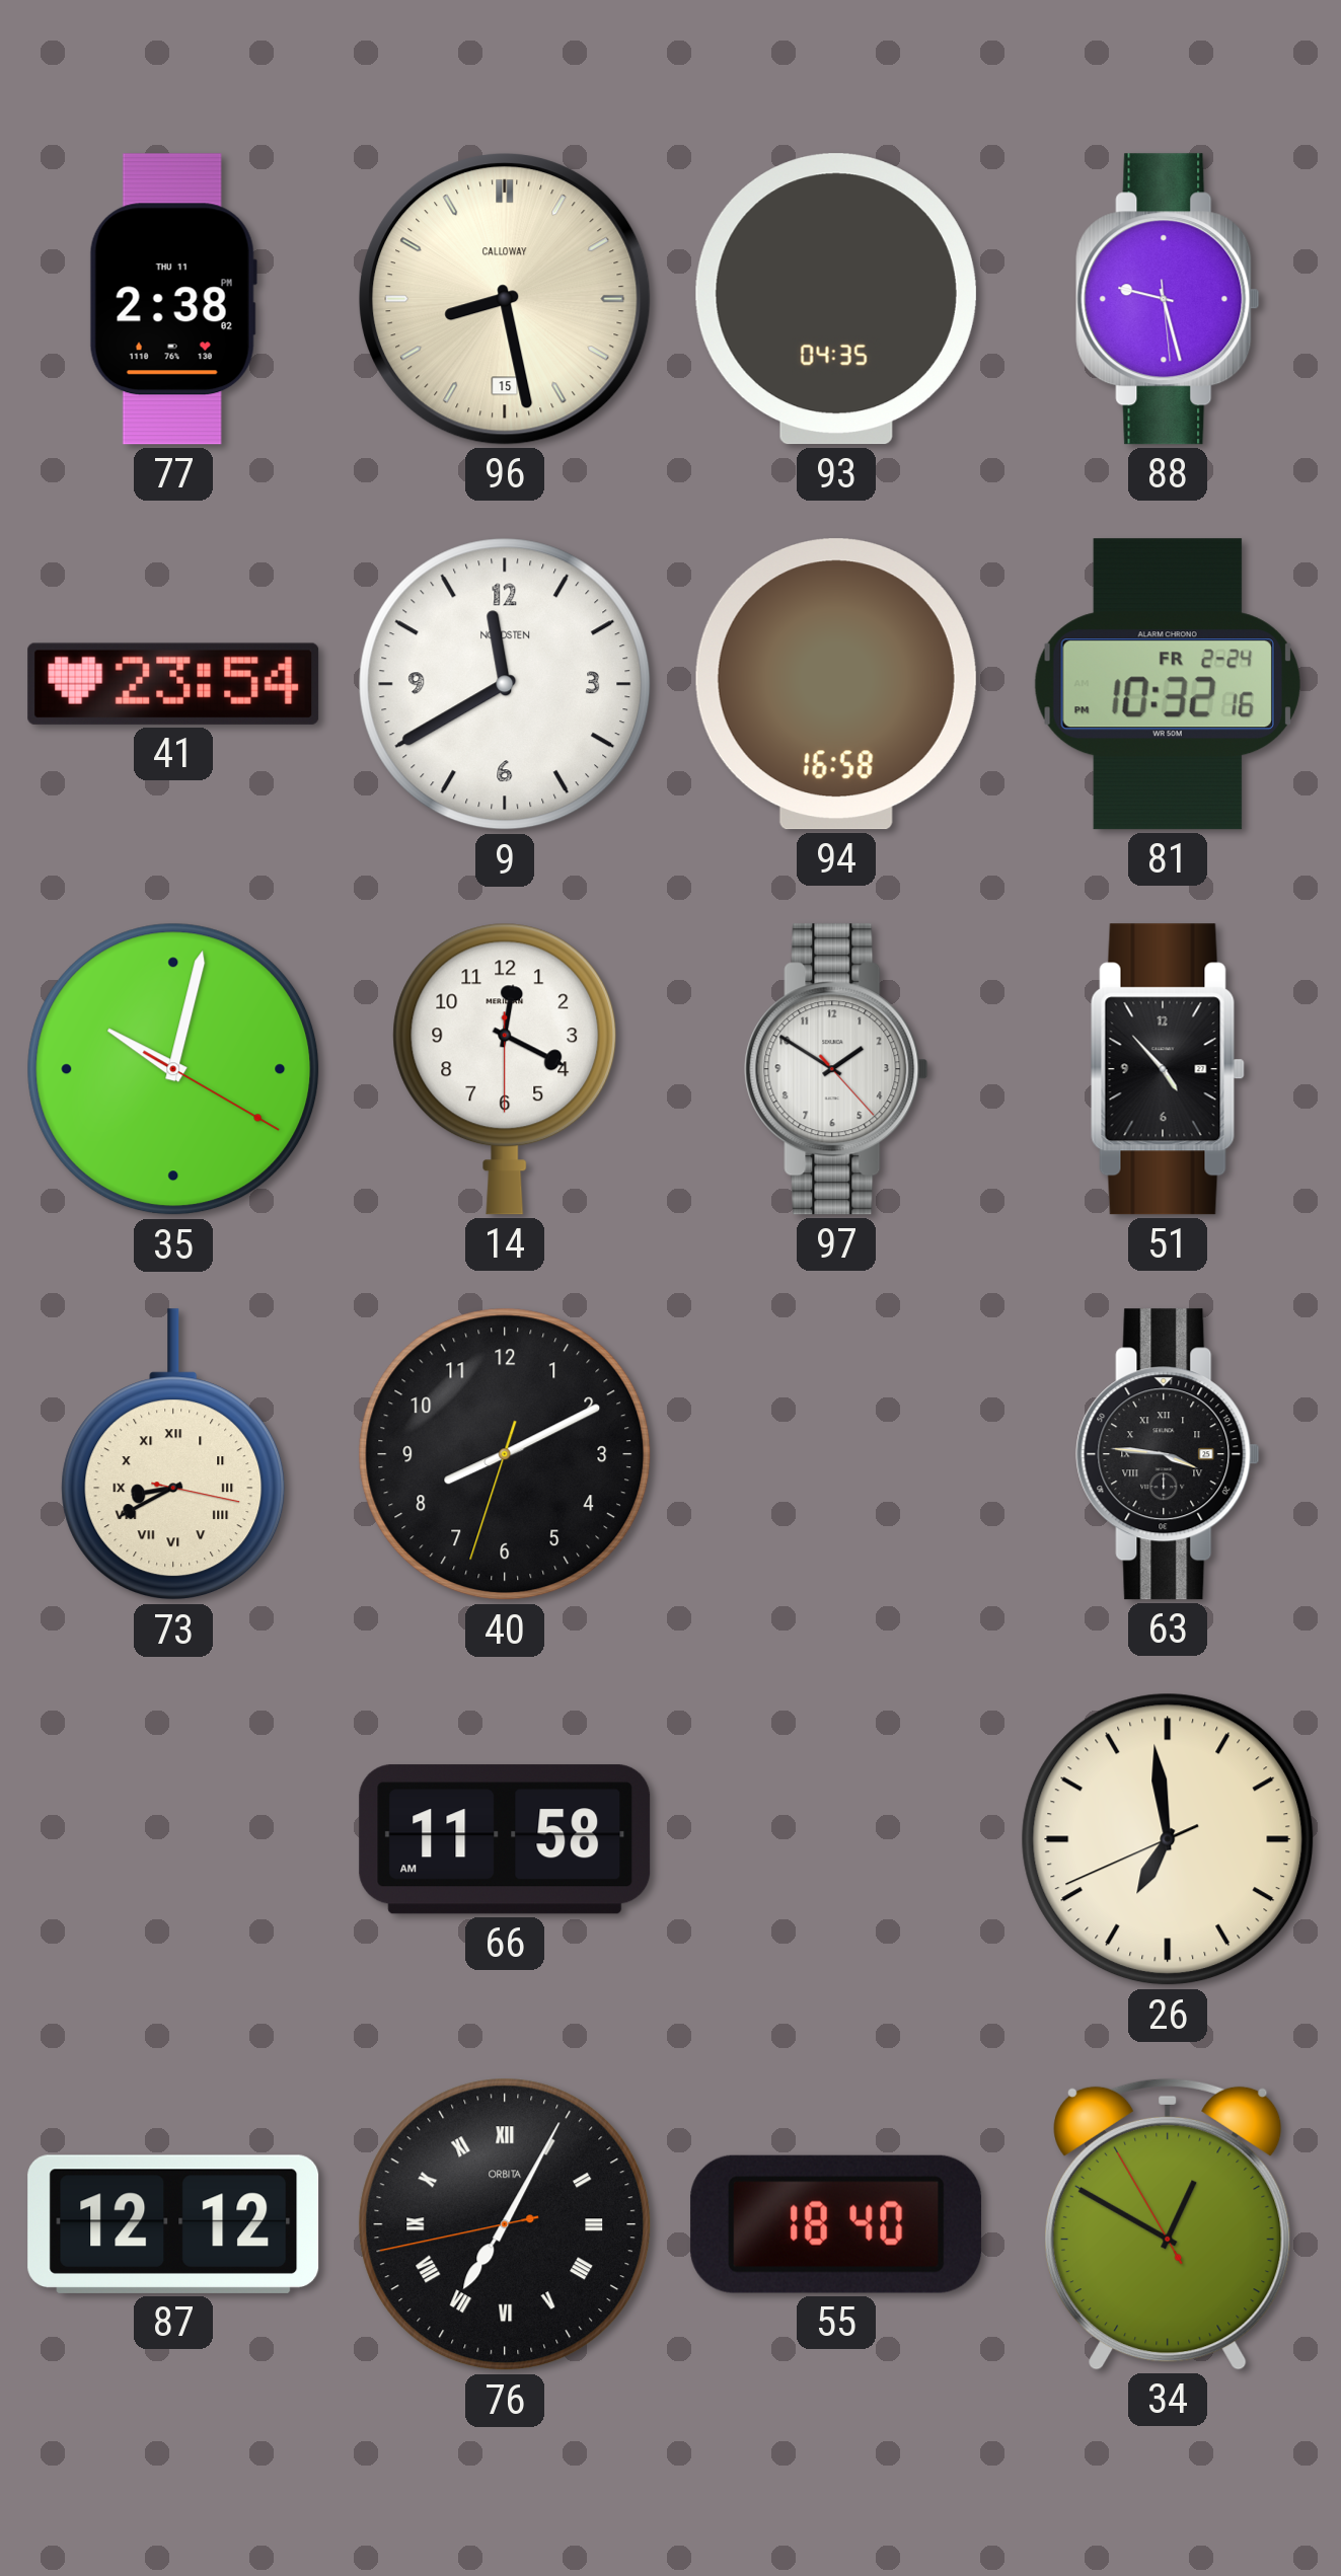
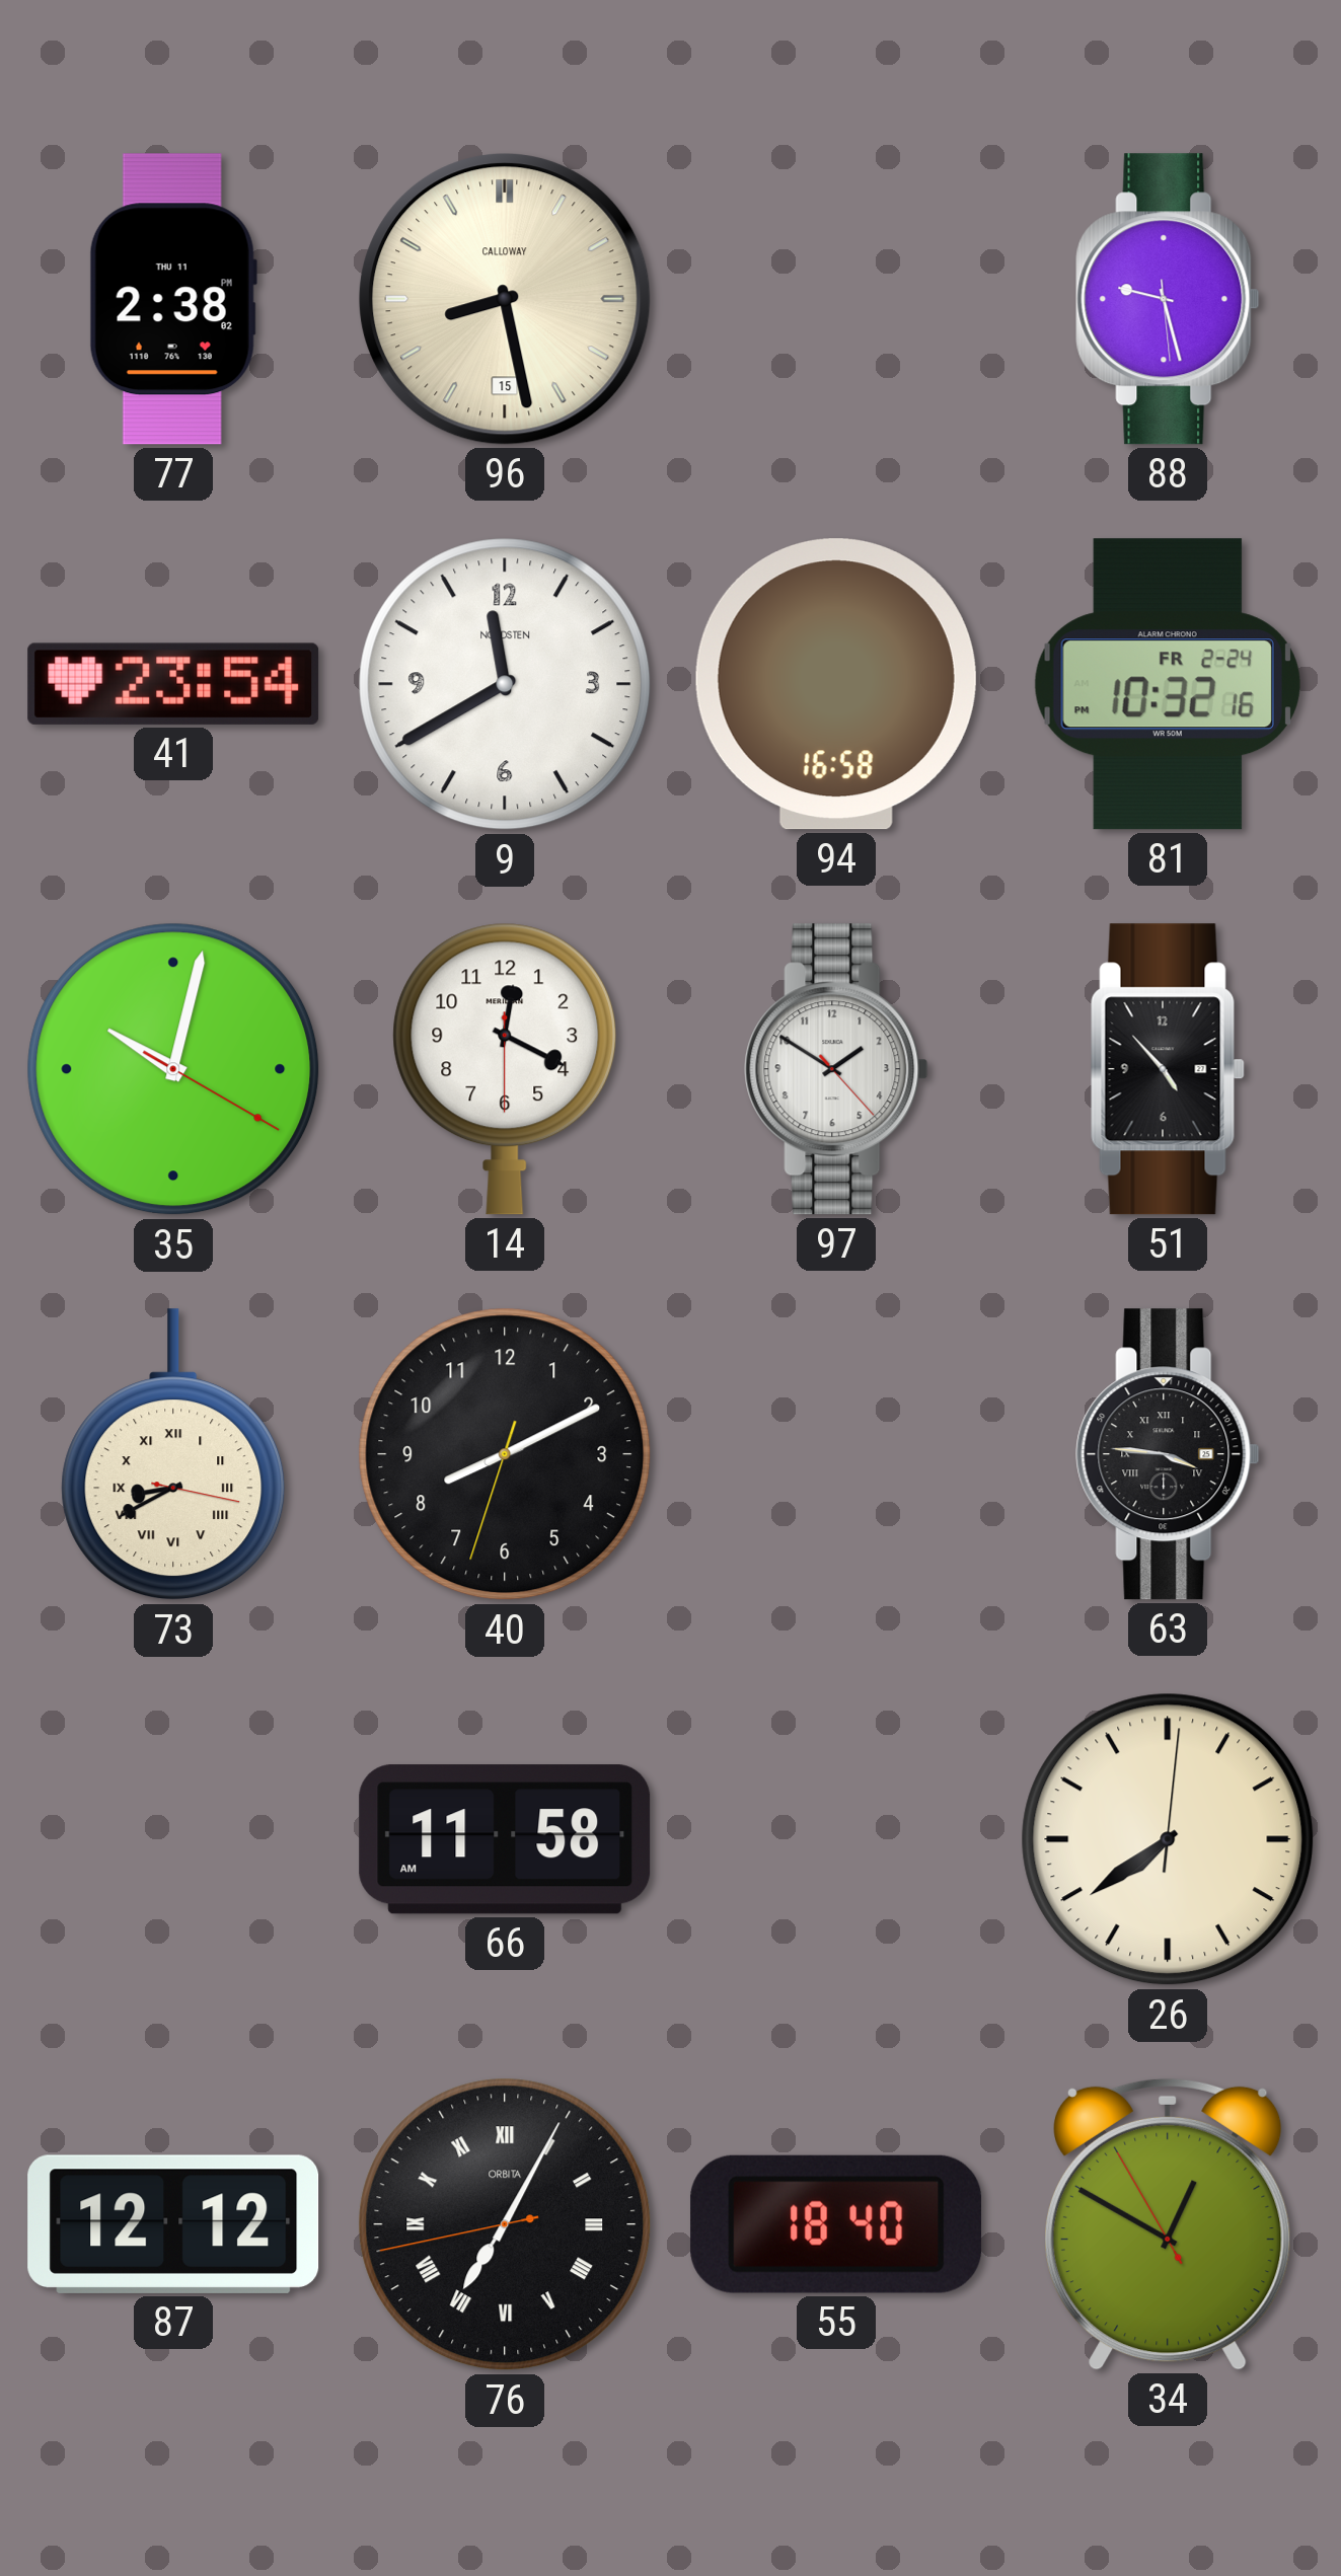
93: 04:35 -> none
26: 6:58 -> 7:39
